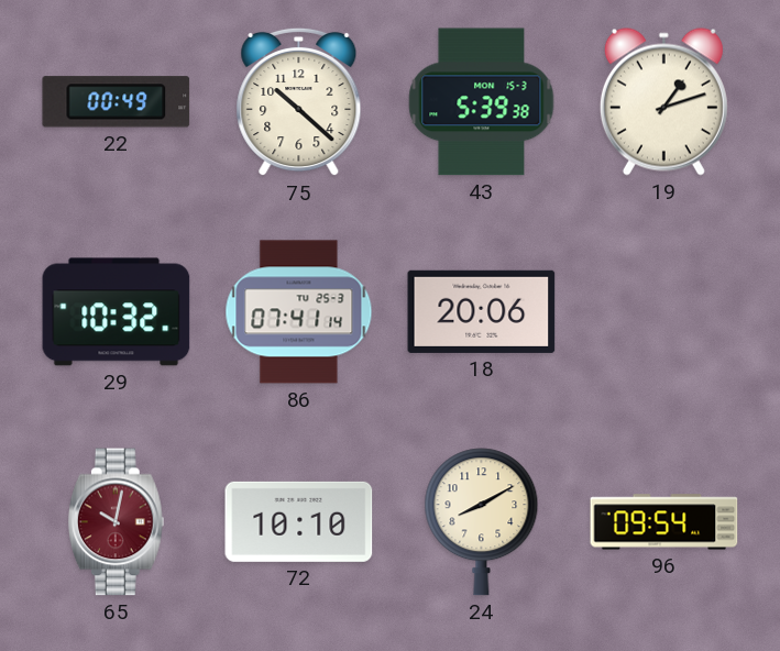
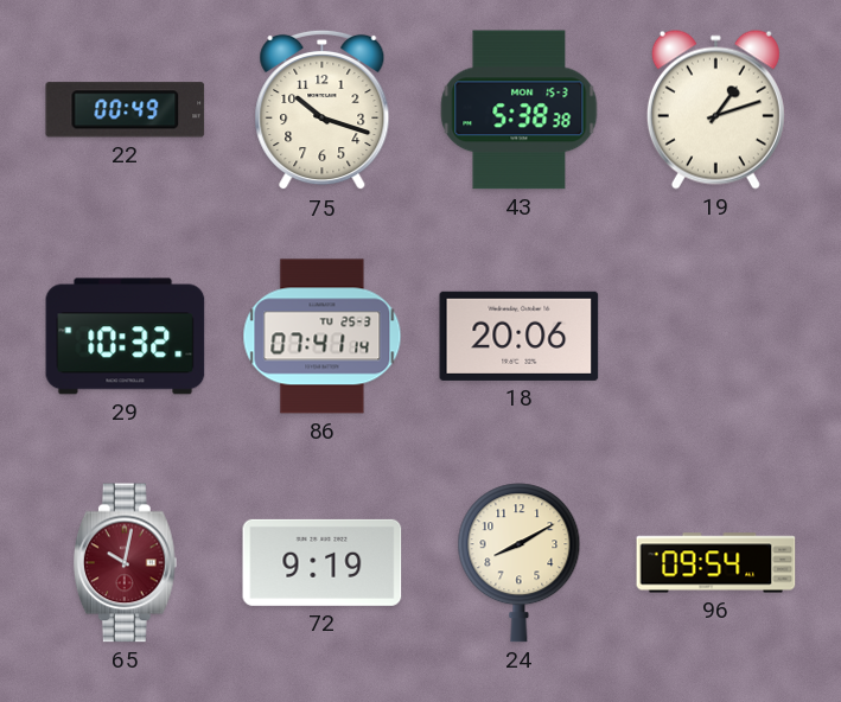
75: 10:22 -> 10:18
43: 5:39 -> 5:38
72: 10:10 -> 9:19
